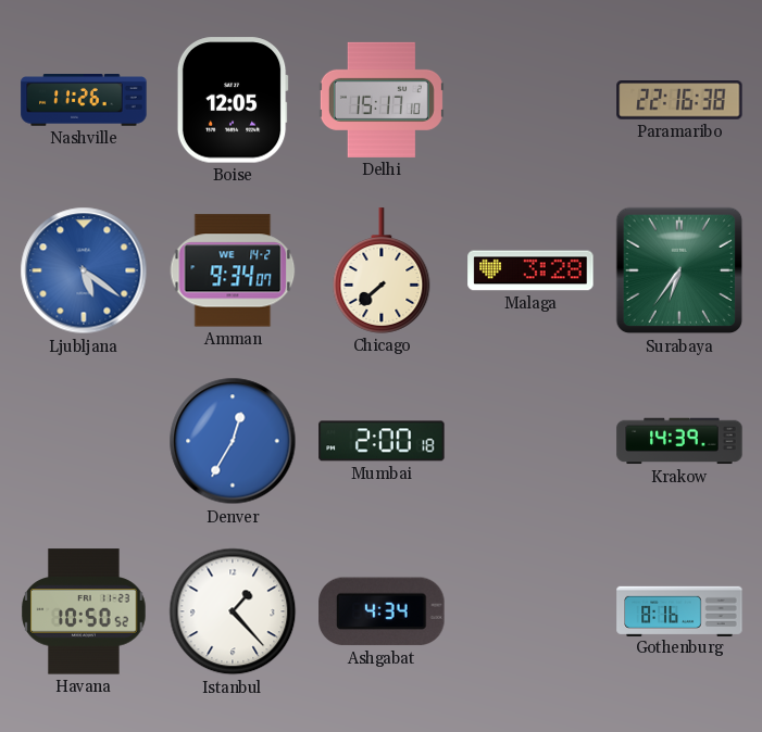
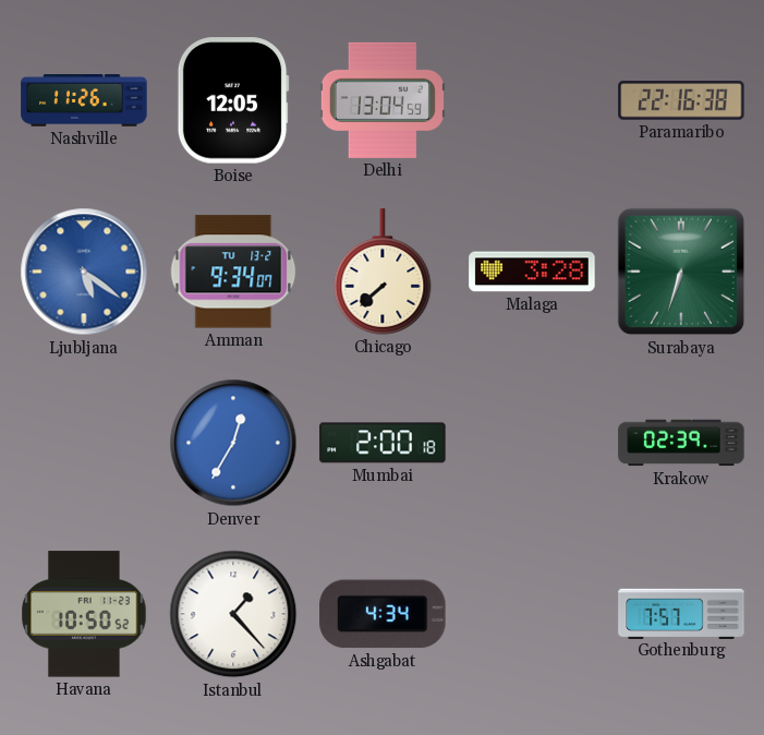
Delhi: 15:17 -> 13:04
Amman date: WE 14-2 -> TU 13-2
Surabaya: 6:36 -> 6:33
Krakow: 14:39 -> 02:39
Gothenburg: 8:16 -> 7:57
